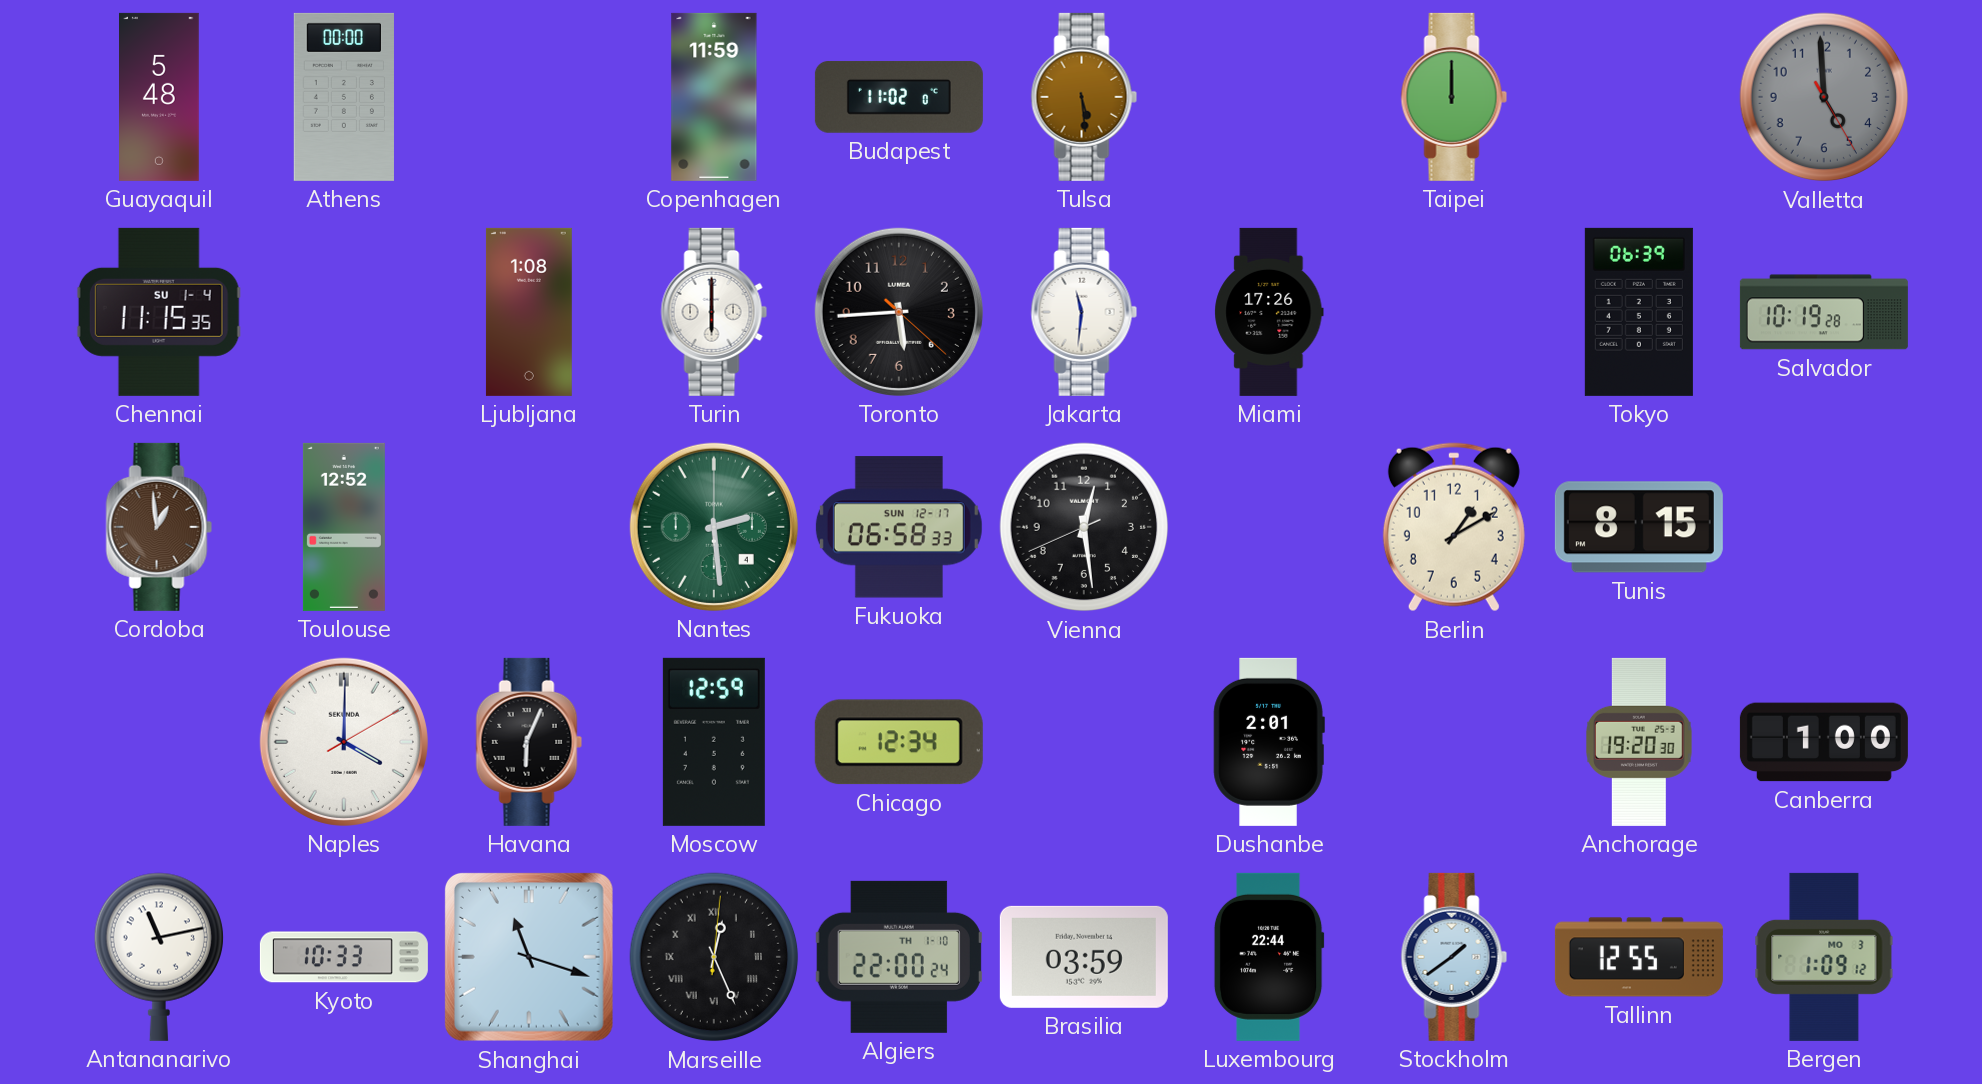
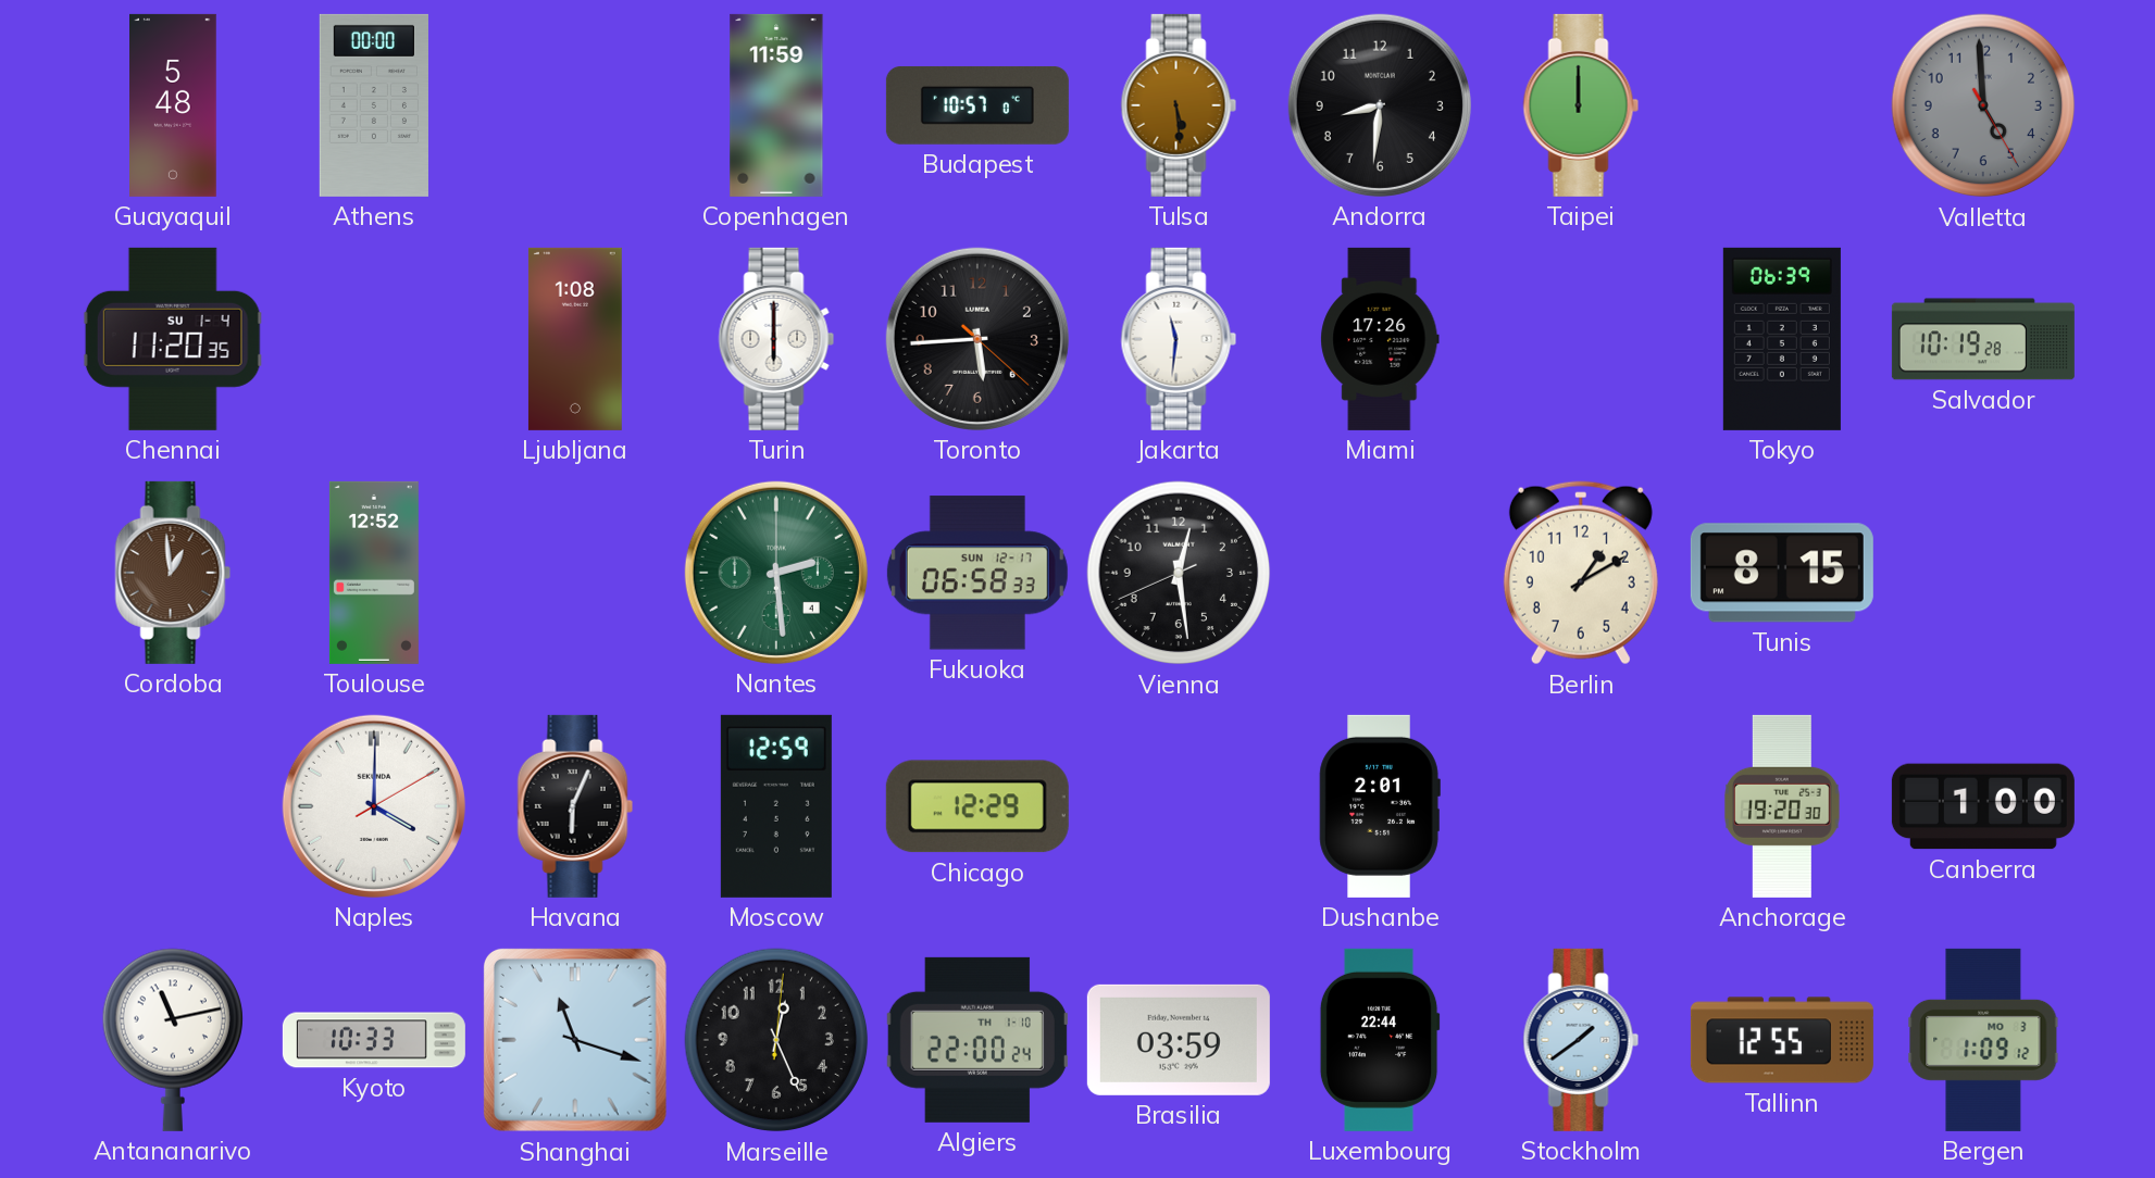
Budapest: 11:02 -> 10:57
Andorra: none -> 8:31
Chennai: 11:15 -> 11:20
Chicago: 12:34 -> 12:29
Marseille numerals: Roman -> Arabic
